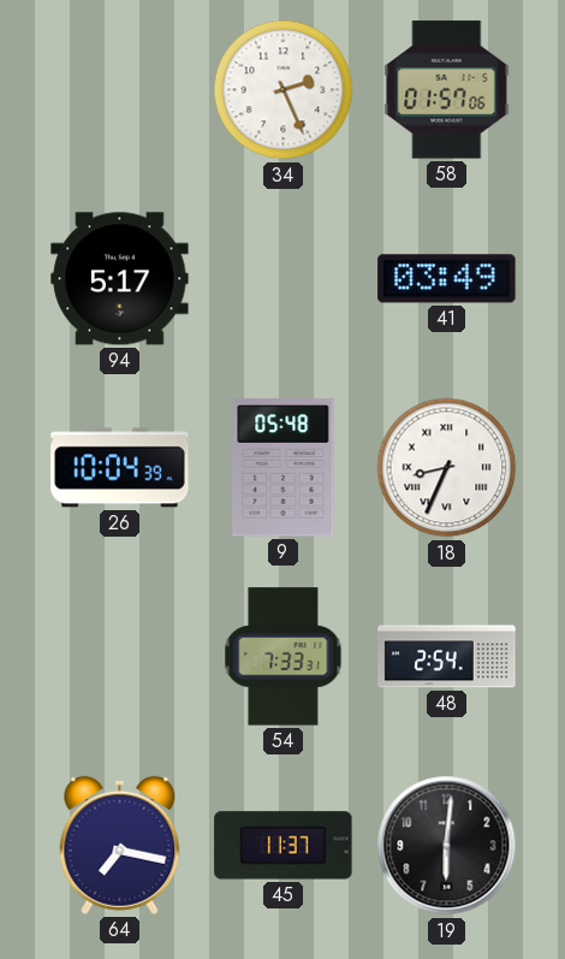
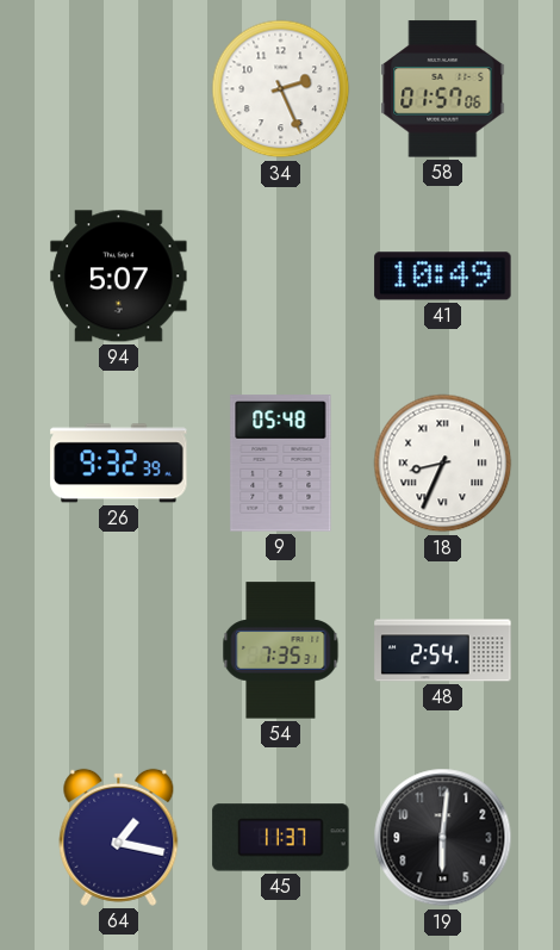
94: 5:17 -> 5:07
41: 03:49 -> 10:49
26: 10:04 -> 9:32
54: 7:33 -> 7:35
64: 7:17 -> 1:17
